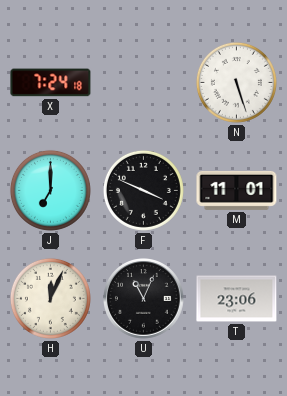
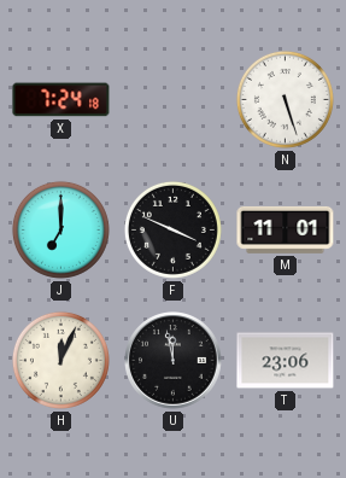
U: 11:04 -> 11:58
